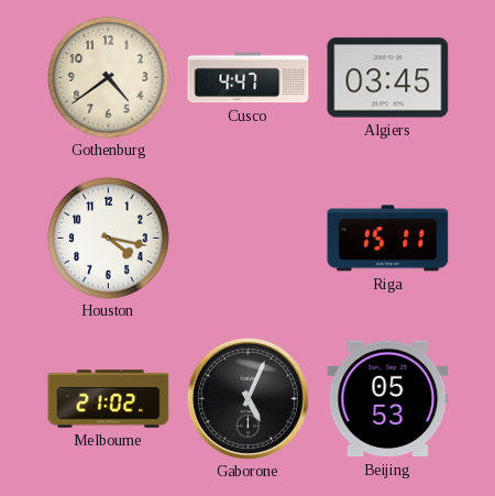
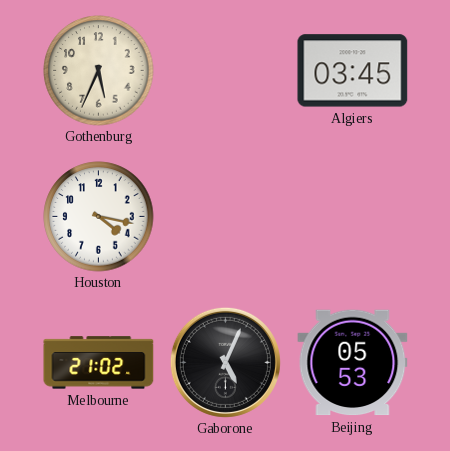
Gothenburg: 4:39 -> 5:34
Cusco: 4:47 -> none
Riga: 15:11 -> none
